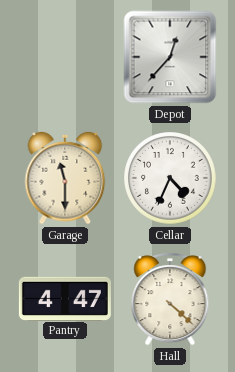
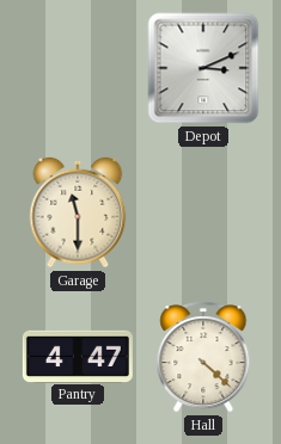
Depot: 12:37 -> 3:11
Cellar: 4:34 -> none
